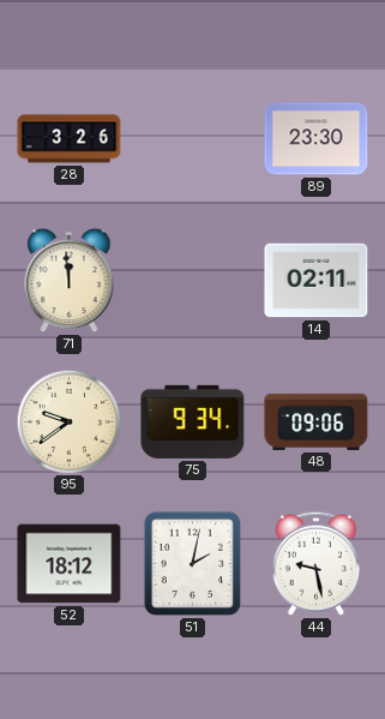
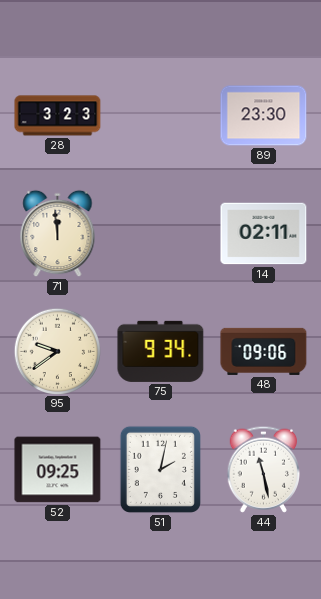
28: 3:26 -> 3:23
52: 18:12 -> 09:25
44: 9:28 -> 11:28
